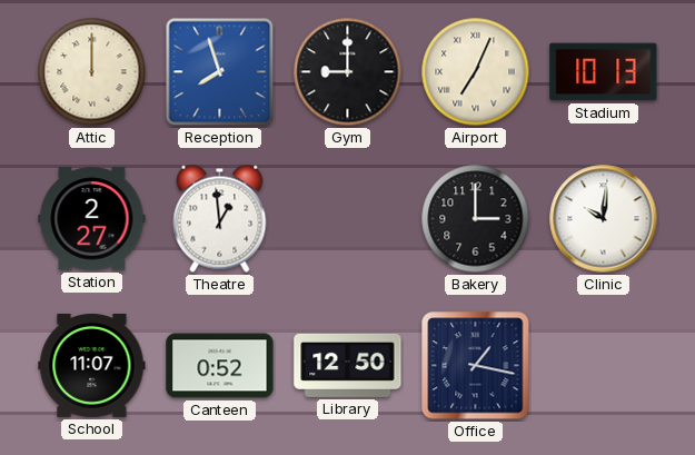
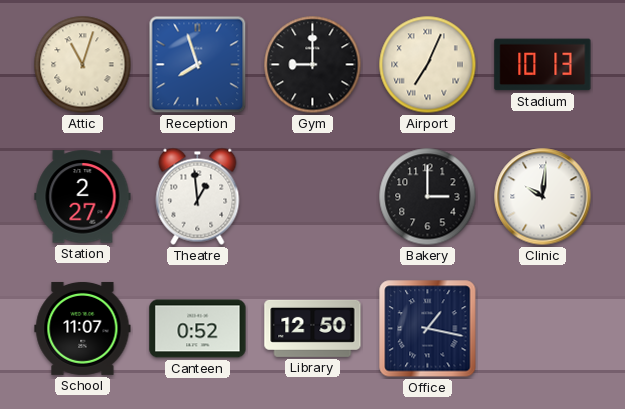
Attic: 12:00 -> 11:03
